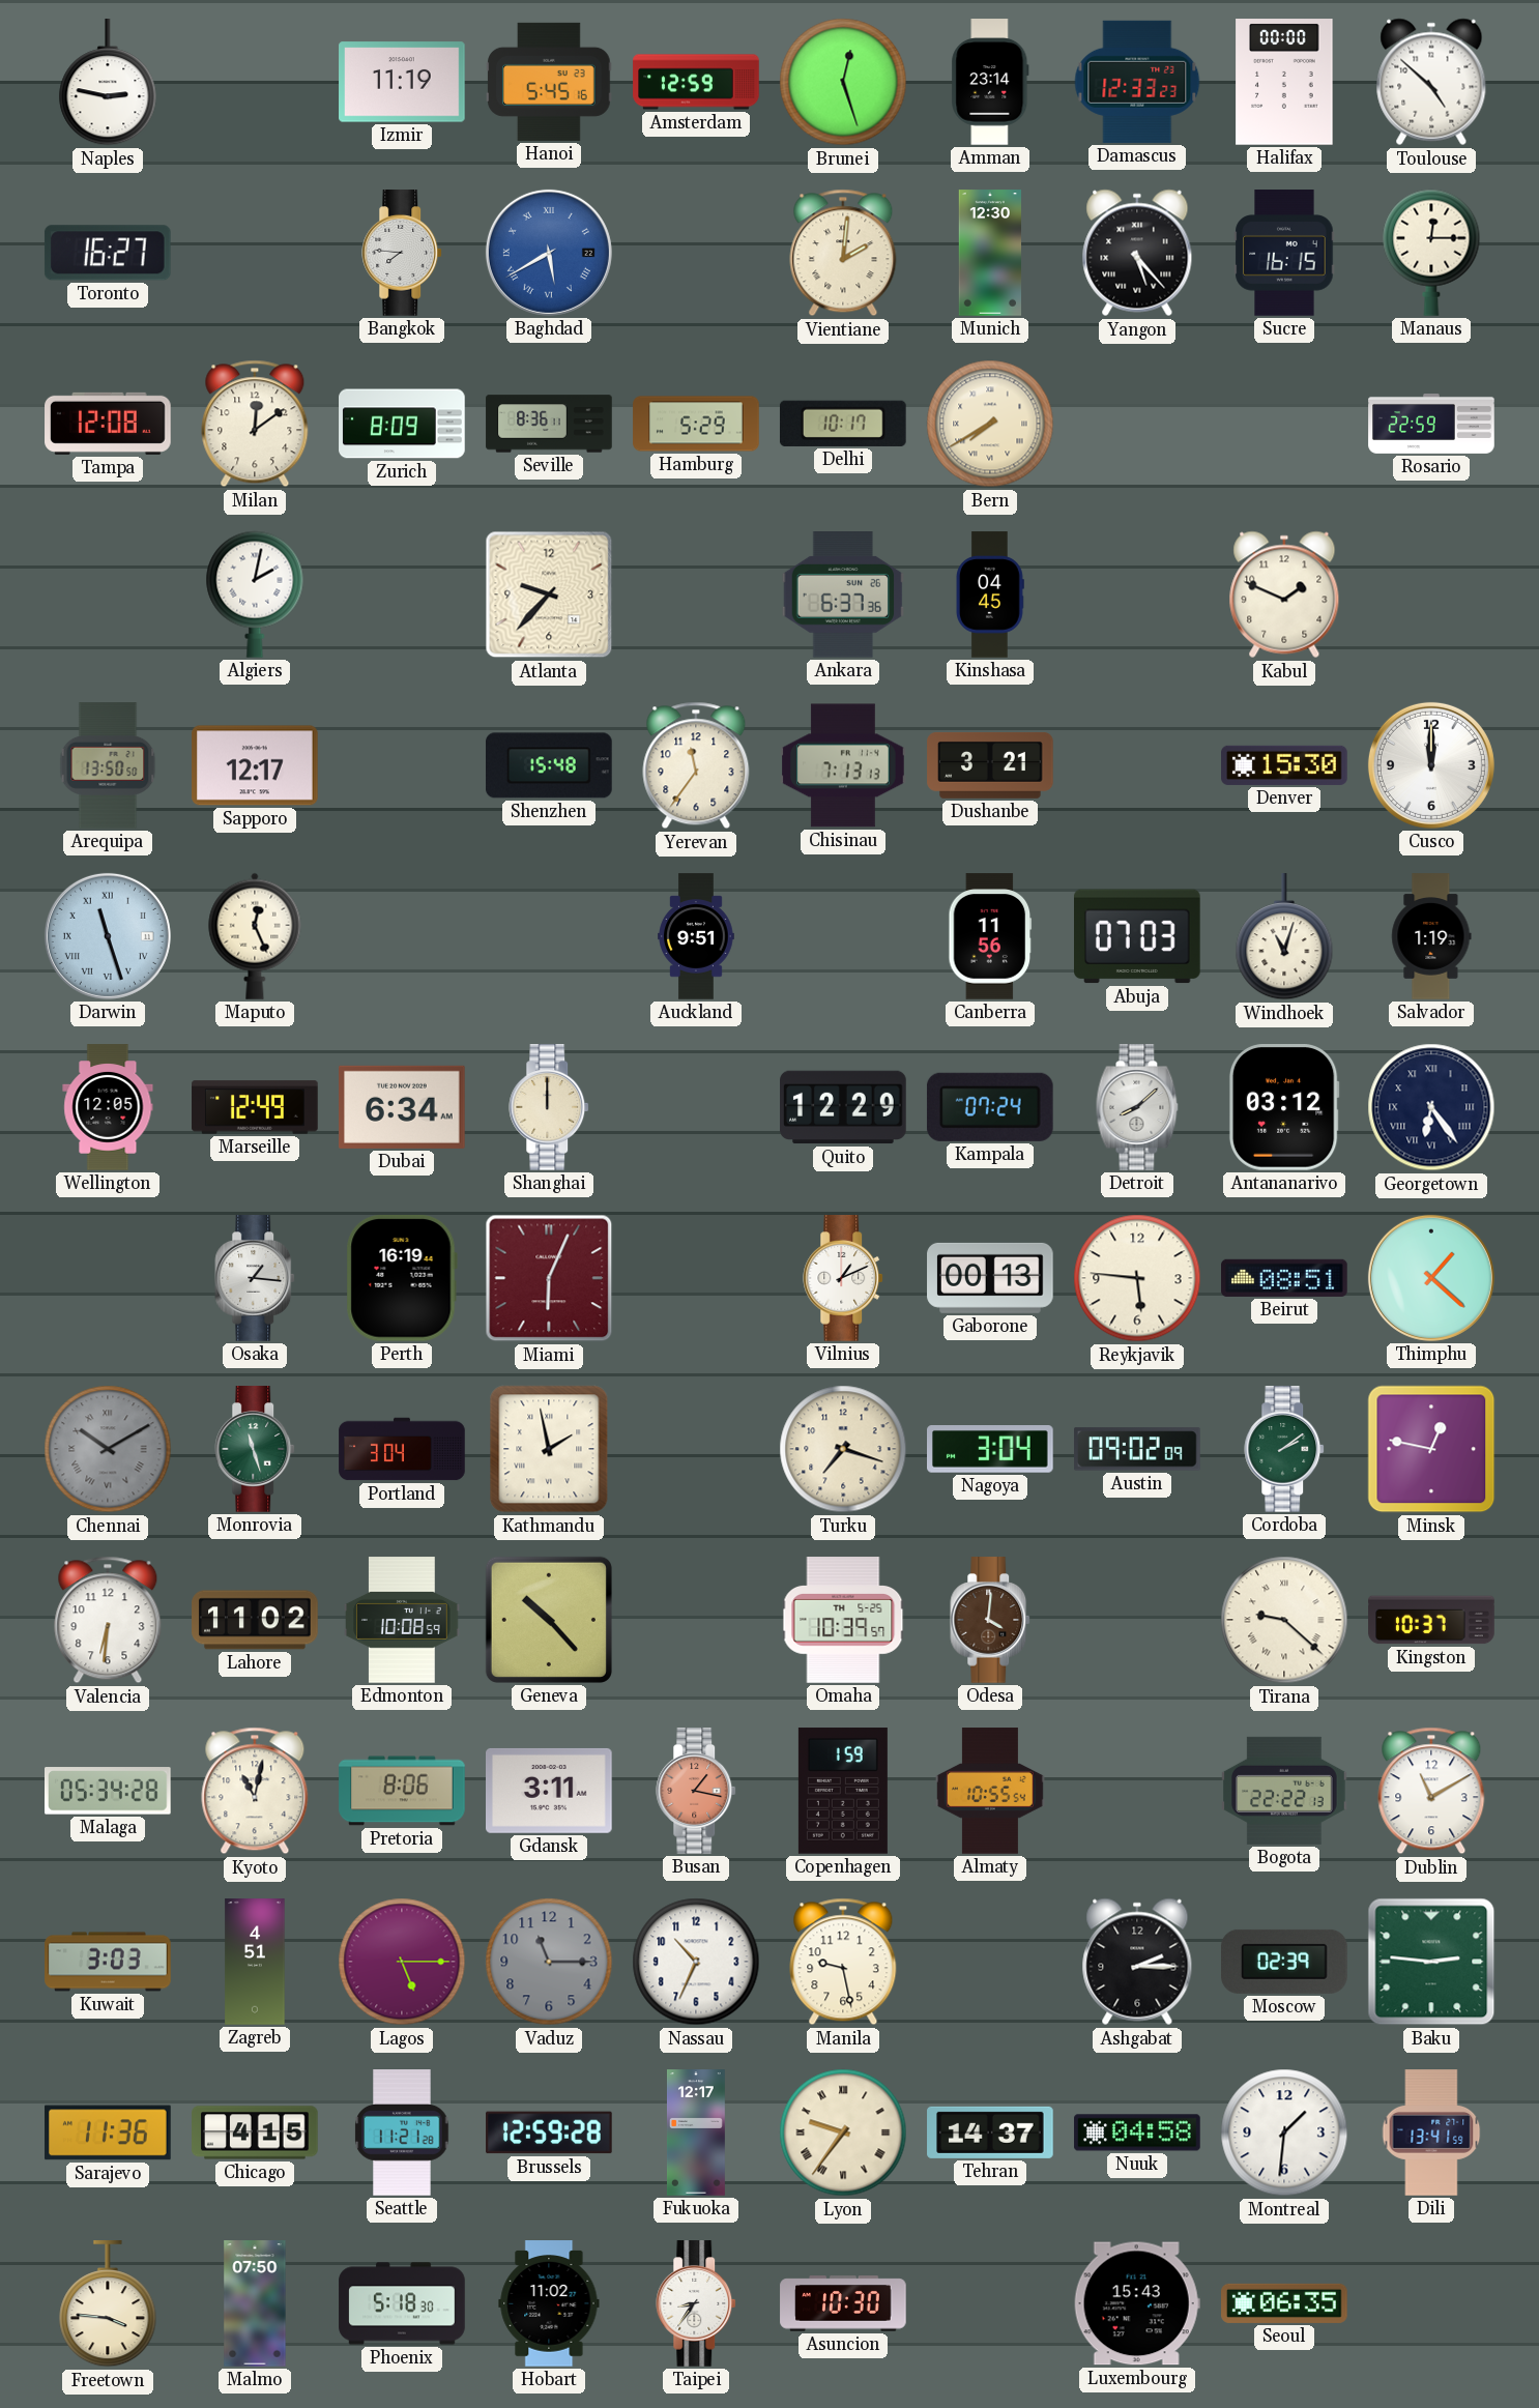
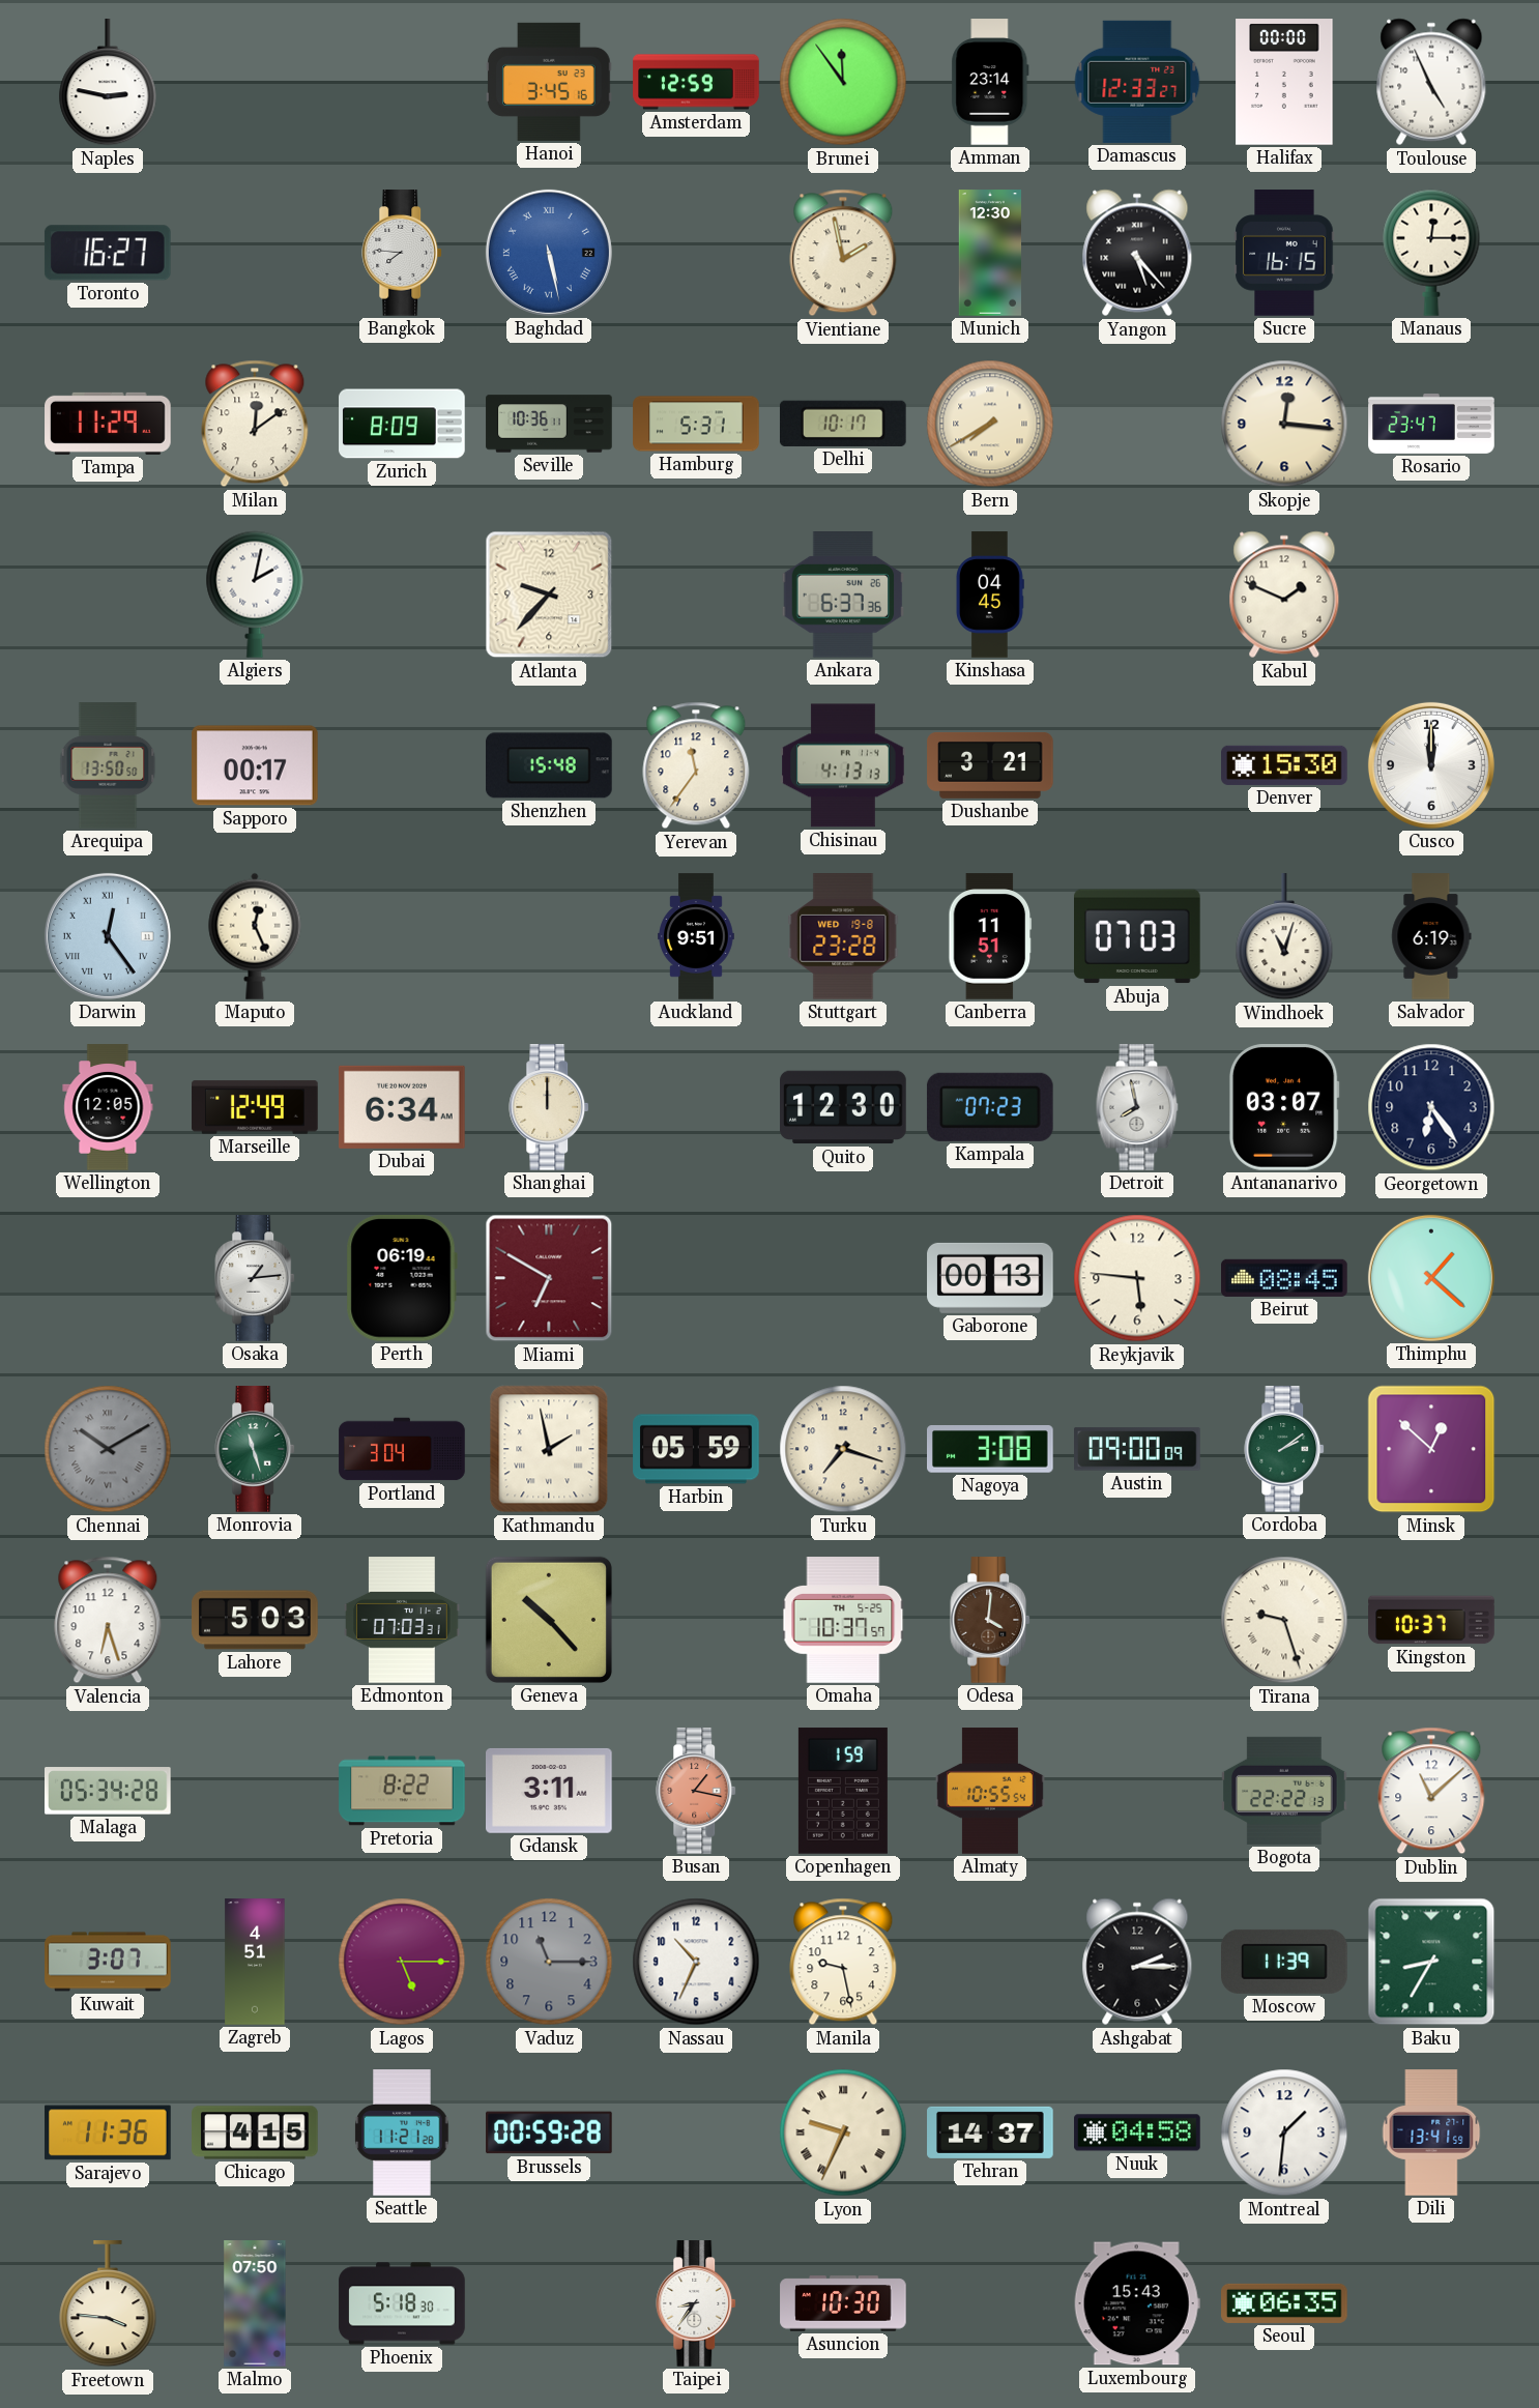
Izmir: 11:19 -> none
Hanoi: 5:45 -> 3:45
Brunei: 12:27 -> 11:54
Damascus: 12:33:23 -> 12:33:27
Toulouse: 4:52 -> 4:56
Baghdad: 5:40 -> 5:28
Vientiane: 2:01 -> 1:58
Tampa: 12:08 -> 11:29
Seville: 8:36 -> 10:36
Hamburg: 5:29 -> 5:31
Skopje: none -> 12:16
Rosario: 22:59 -> 23:47
Sapporo: 12:17 -> 00:17
Chisinau: 7:13 -> 4:13
Darwin: 11:27 -> 12:24
Stuttgart: none -> 23:28
Canberra: 11:56 -> 11:51
Salvador: 1:19 -> 6:19
Quito: 12:29 -> 12:30
Kampala: 07:24 -> 07:23
Detroit: 8:08 -> 7:58
Antananarivo: 03:12 -> 03:07
Georgetown numerals: Roman -> Arabic
Osaka: 1:16 -> 1:14
Perth: 16:19 -> 06:19
Miami: 6:04 -> 6:50
Vilnius: 1:11 -> none
Beirut: 08:51 -> 08:45
Harbin: none -> 05:59
Nagoya: 3:04 -> 3:08
Austin: 09:02 -> 09:00
Minsk: 12:47 -> 12:52
Valencia: 6:31 -> 6:27
Lahore: 11:02 -> 5:03
Edmonton: 10:08 -> 07:03
Omaha: 10:39 -> 10:37
Tirana: 9:22 -> 9:27
Kyoto: 11:02 -> none
Pretoria: 8:06 -> 8:22
Dublin: 11:10 -> 11:08
Kuwait: 3:03 -> 3:07
Moscow: 02:39 -> 11:39
Baku: 2:46 -> 8:35
Brussels: 12:59 -> 00:59
Fukuoka: 12:17 -> none
Lyon: 9:36 -> 9:34
Hobart: 11:02 -> none
